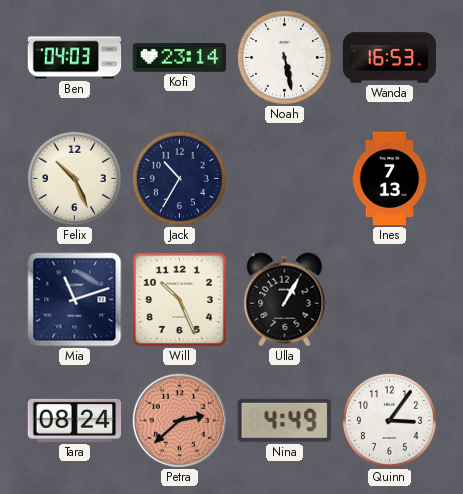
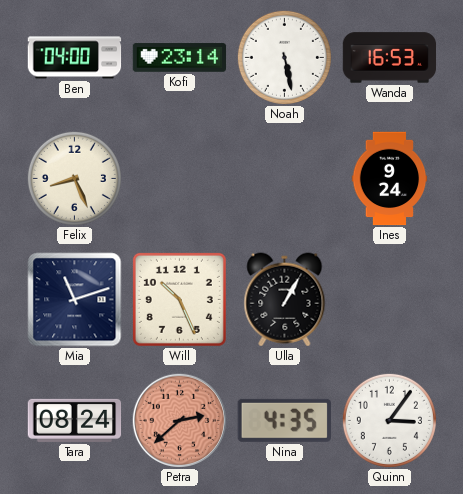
Ben: 04:03 -> 04:00
Felix: 10:26 -> 8:26
Jack: 10:35 -> none
Ines: 7:13 -> 9:24
Nina: 4:49 -> 4:35
